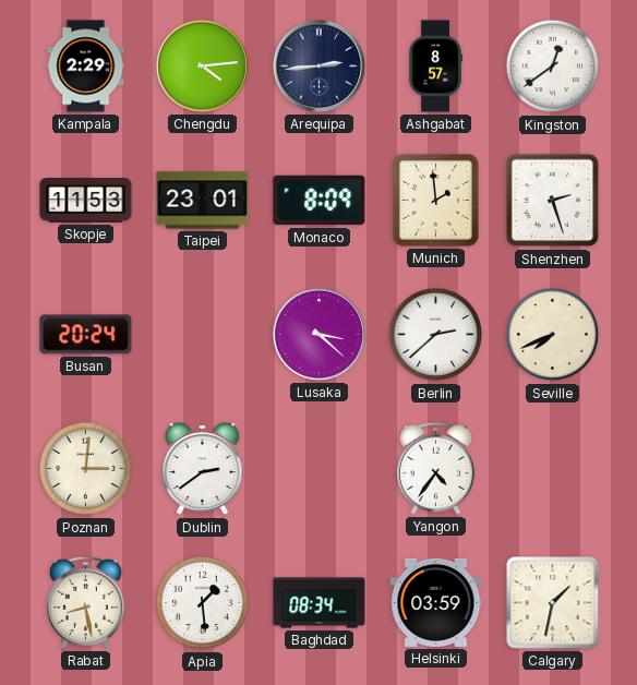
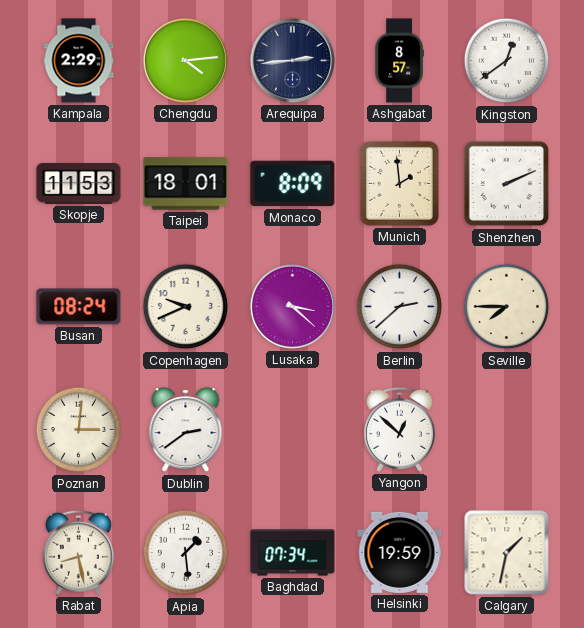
Taipei: 23:01 -> 18:01
Shenzhen: 2:27 -> 2:11
Busan: 20:24 -> 08:24
Copenhagen: none -> 9:41
Seville: 7:41 -> 7:45
Yangon: 4:36 -> 12:52
Baghdad: 08:34 -> 07:34
Helsinki: 03:59 -> 19:59
